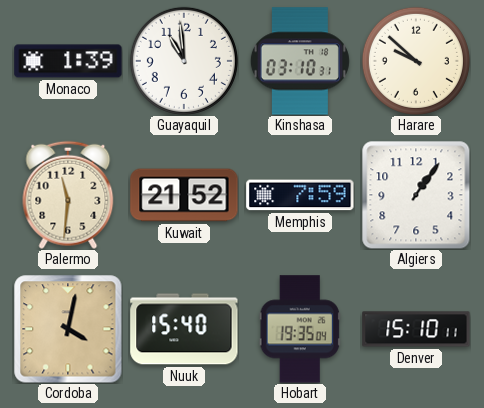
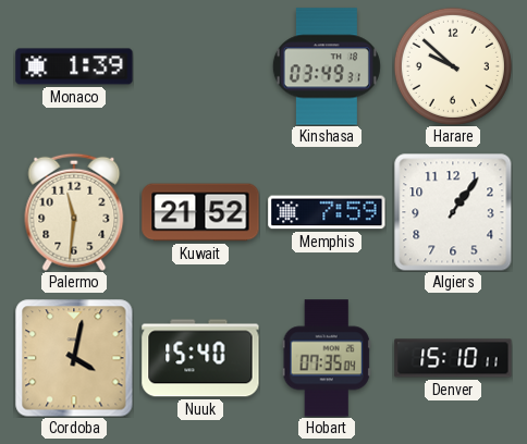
Guayaquil: 10:59 -> none
Kinshasa: 03:10 -> 03:49
Hobart: 19:35 -> 07:35
